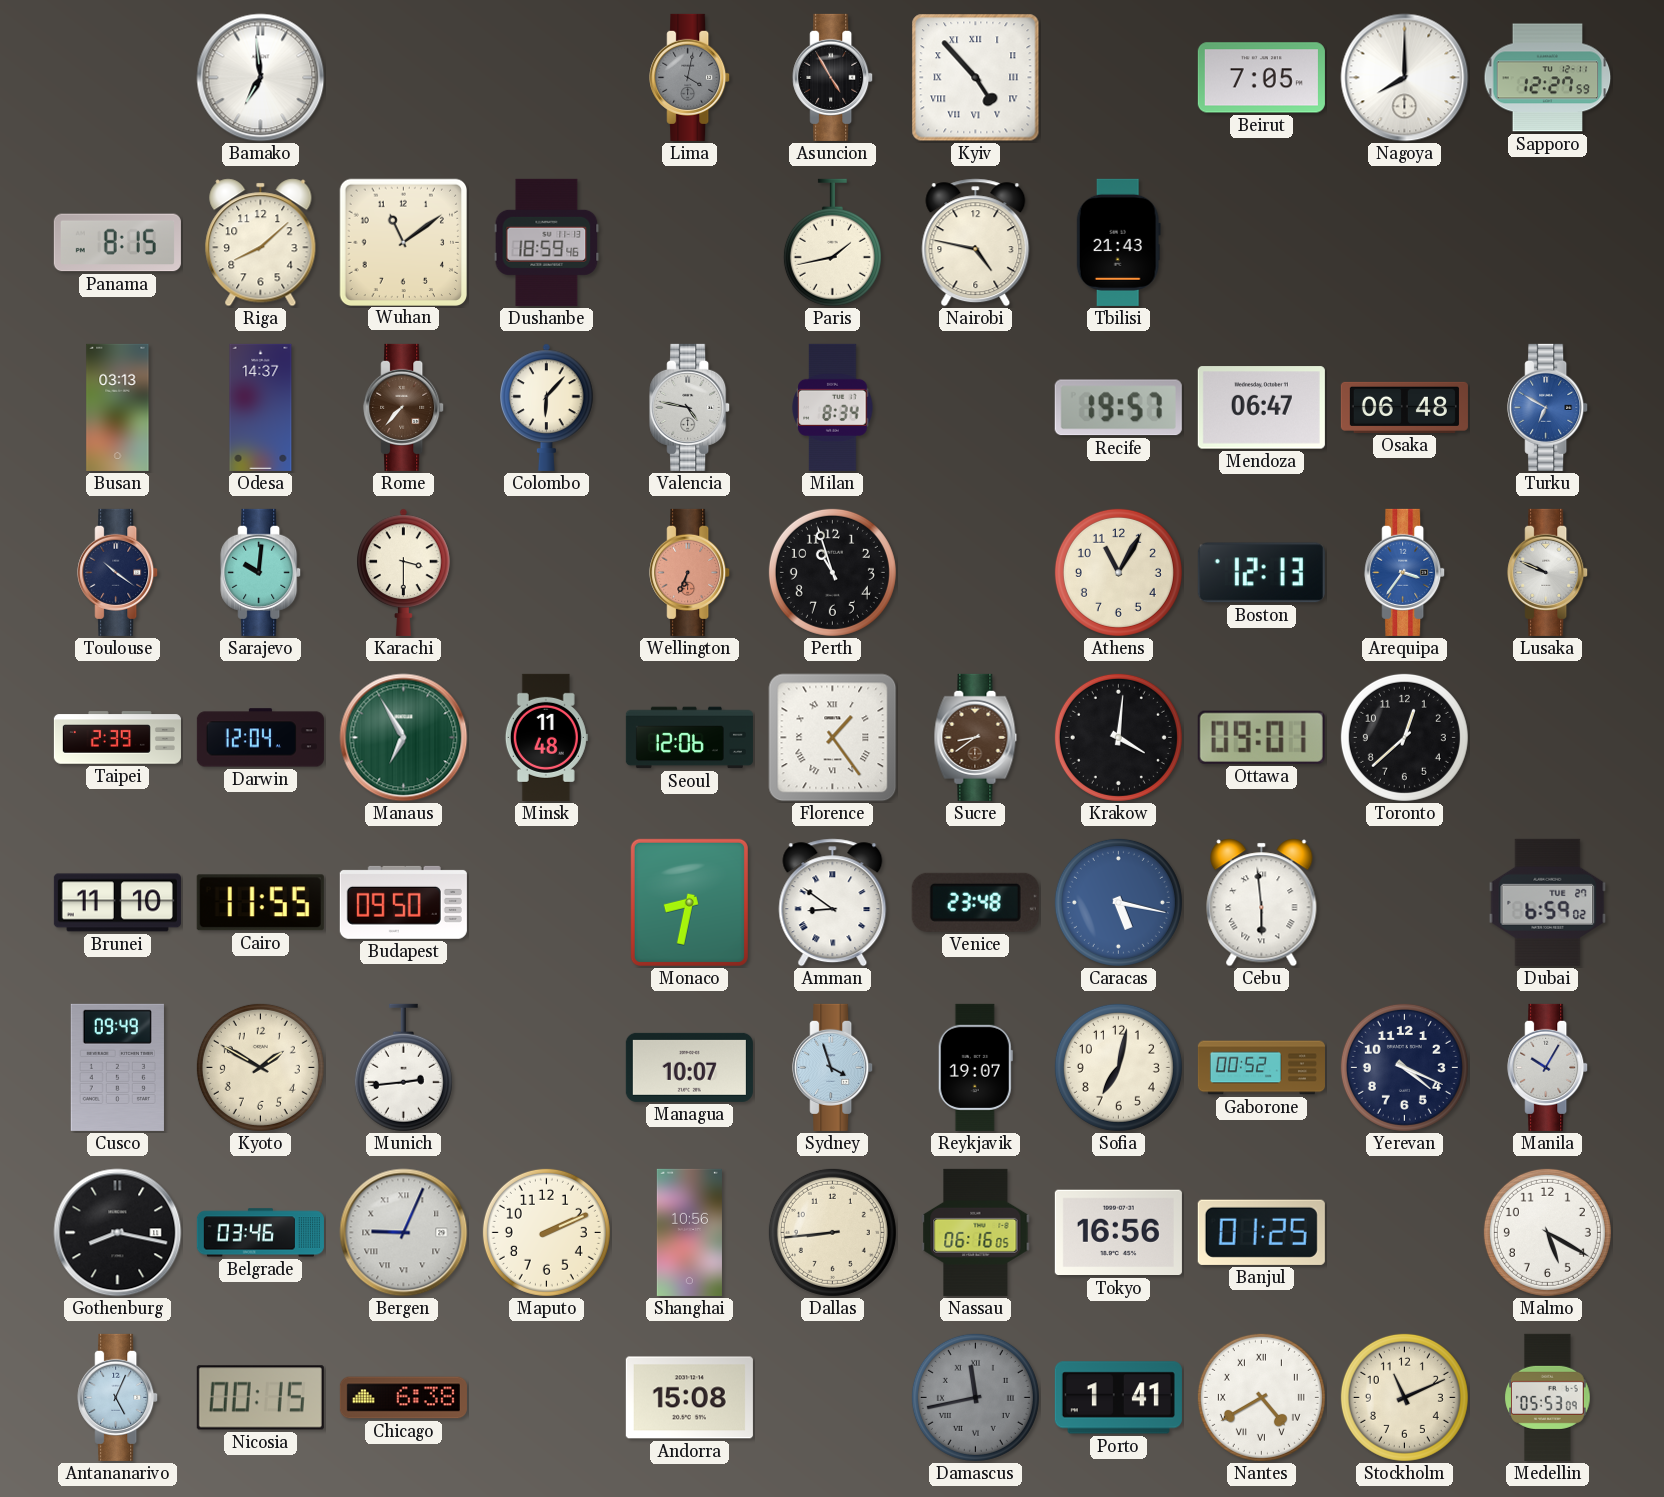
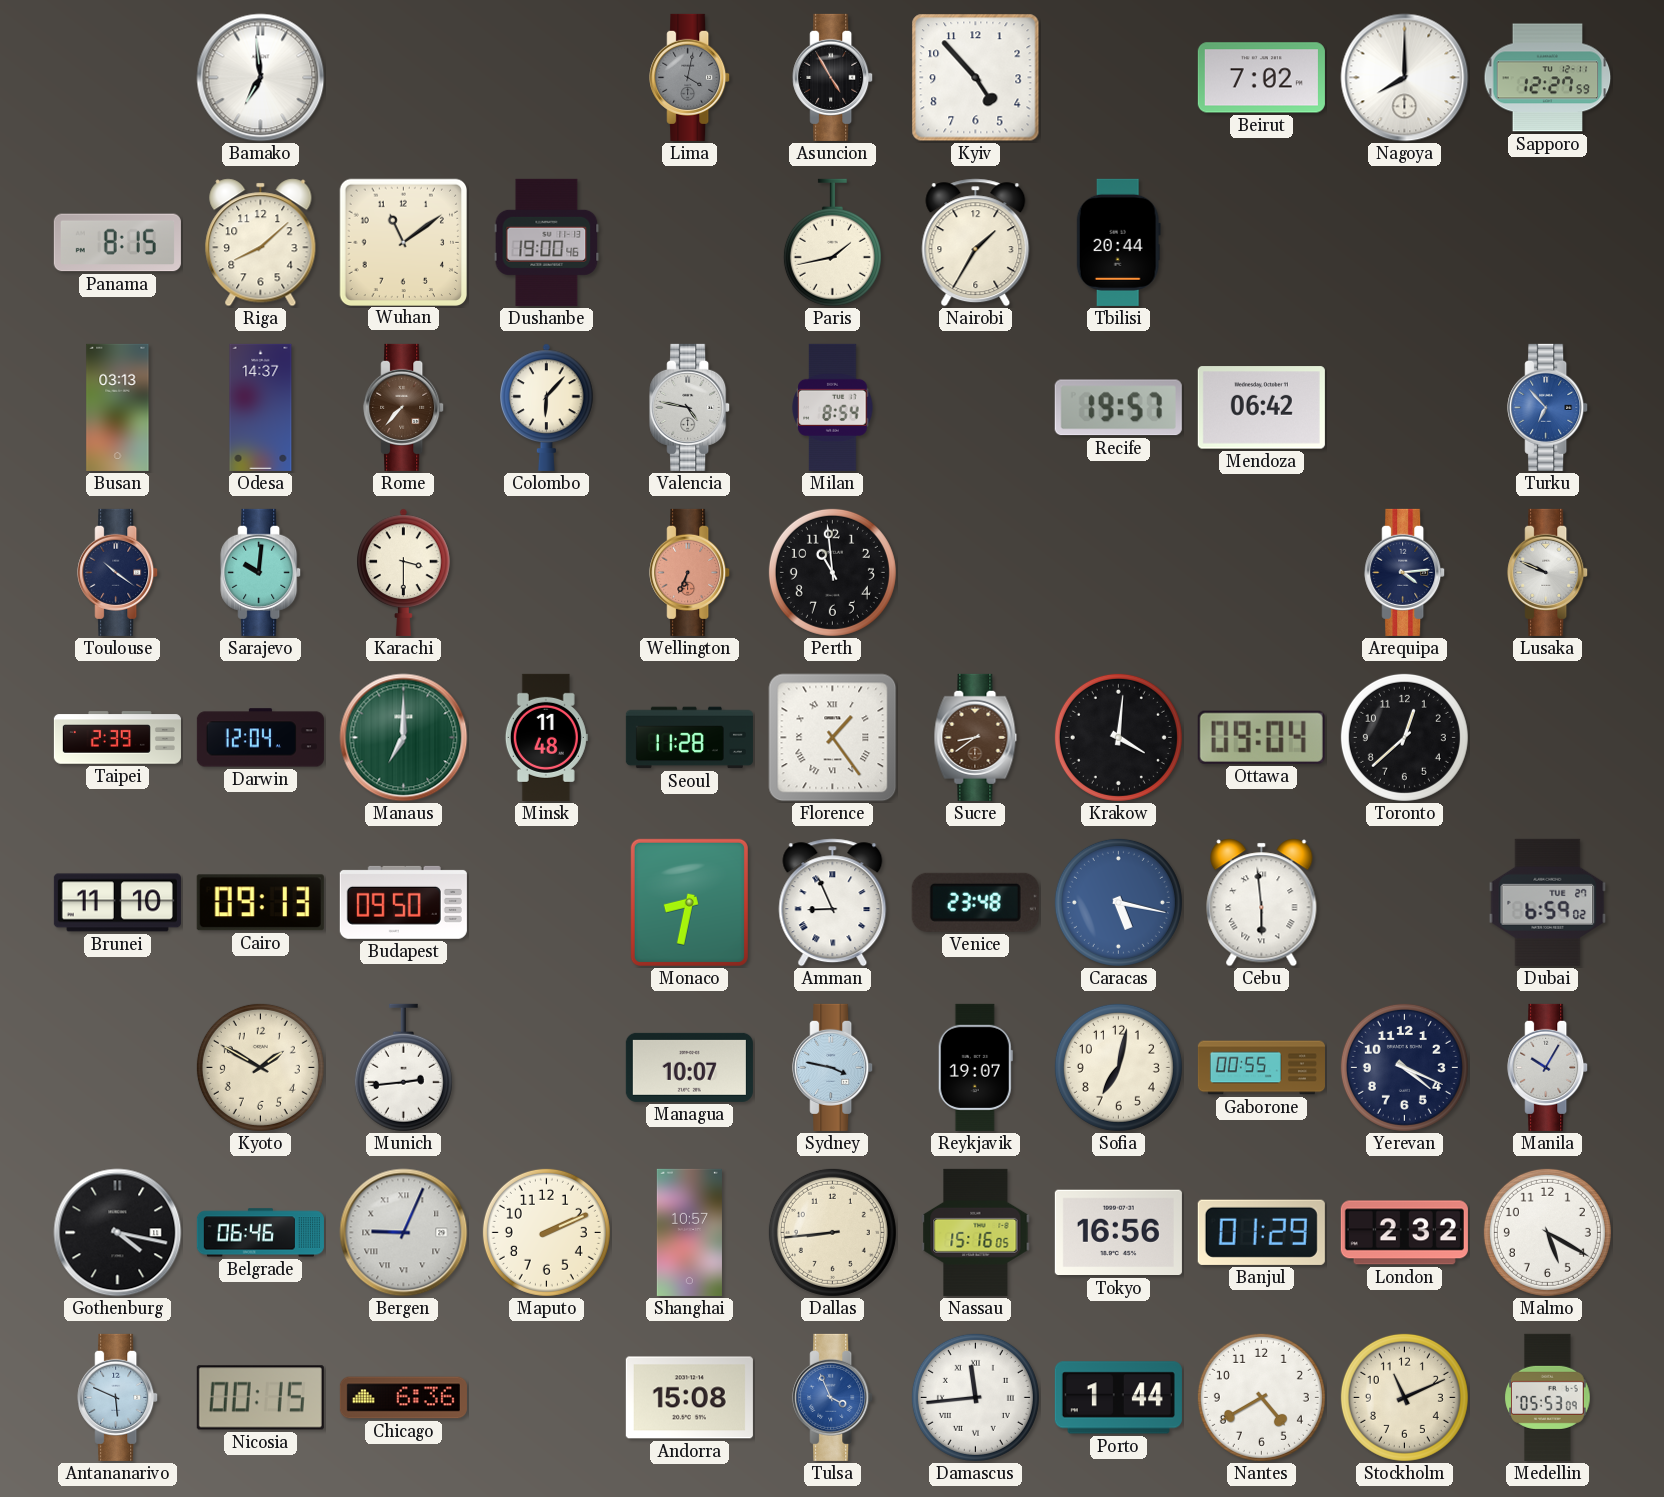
Kyiv numerals: Roman -> Arabic
Beirut: 7:05 -> 7:02
Dushanbe: 18:59 -> 19:00
Nairobi: 4:47 -> 1:35
Tbilisi: 21:43 -> 20:44
Milan: 8:34 -> 8:54
Mendoza: 06:47 -> 06:42
Osaka: 06:48 -> none
Turku: 6:50 -> 6:53
Perth: 10:57 -> 10:59
Athens: 11:05 -> none
Boston: 12:13 -> none
Arequipa: 3:36 -> 4:14
Arequipa dial: blue -> navy
Manaus: 6:55 -> 7:00
Seoul: 12:06 -> 11:28
Ottawa: 09:01 -> 09:04
Cairo: 11:55 -> 09:13
Amman: 8:51 -> 8:56
Cusco: 09:49 -> none
Sydney: 3:57 -> 3:47
Gaborone: 00:52 -> 00:55
Gothenburg: 8:17 -> 4:17
Belgrade: 03:46 -> 06:46
Shanghai: 10:56 -> 10:57
Nassau: 06:16 -> 15:16
Banjul: 01:25 -> 01:29
London: none -> 2:32
Antananarivo: 5:04 -> 5:49
Chicago: 6:38 -> 6:36
Tulsa: none -> 3:56
Damascus: 11:43 -> 11:44
Damascus dial: grey -> white
Porto: 1:41 -> 1:44
Nantes numerals: Roman -> Arabic
